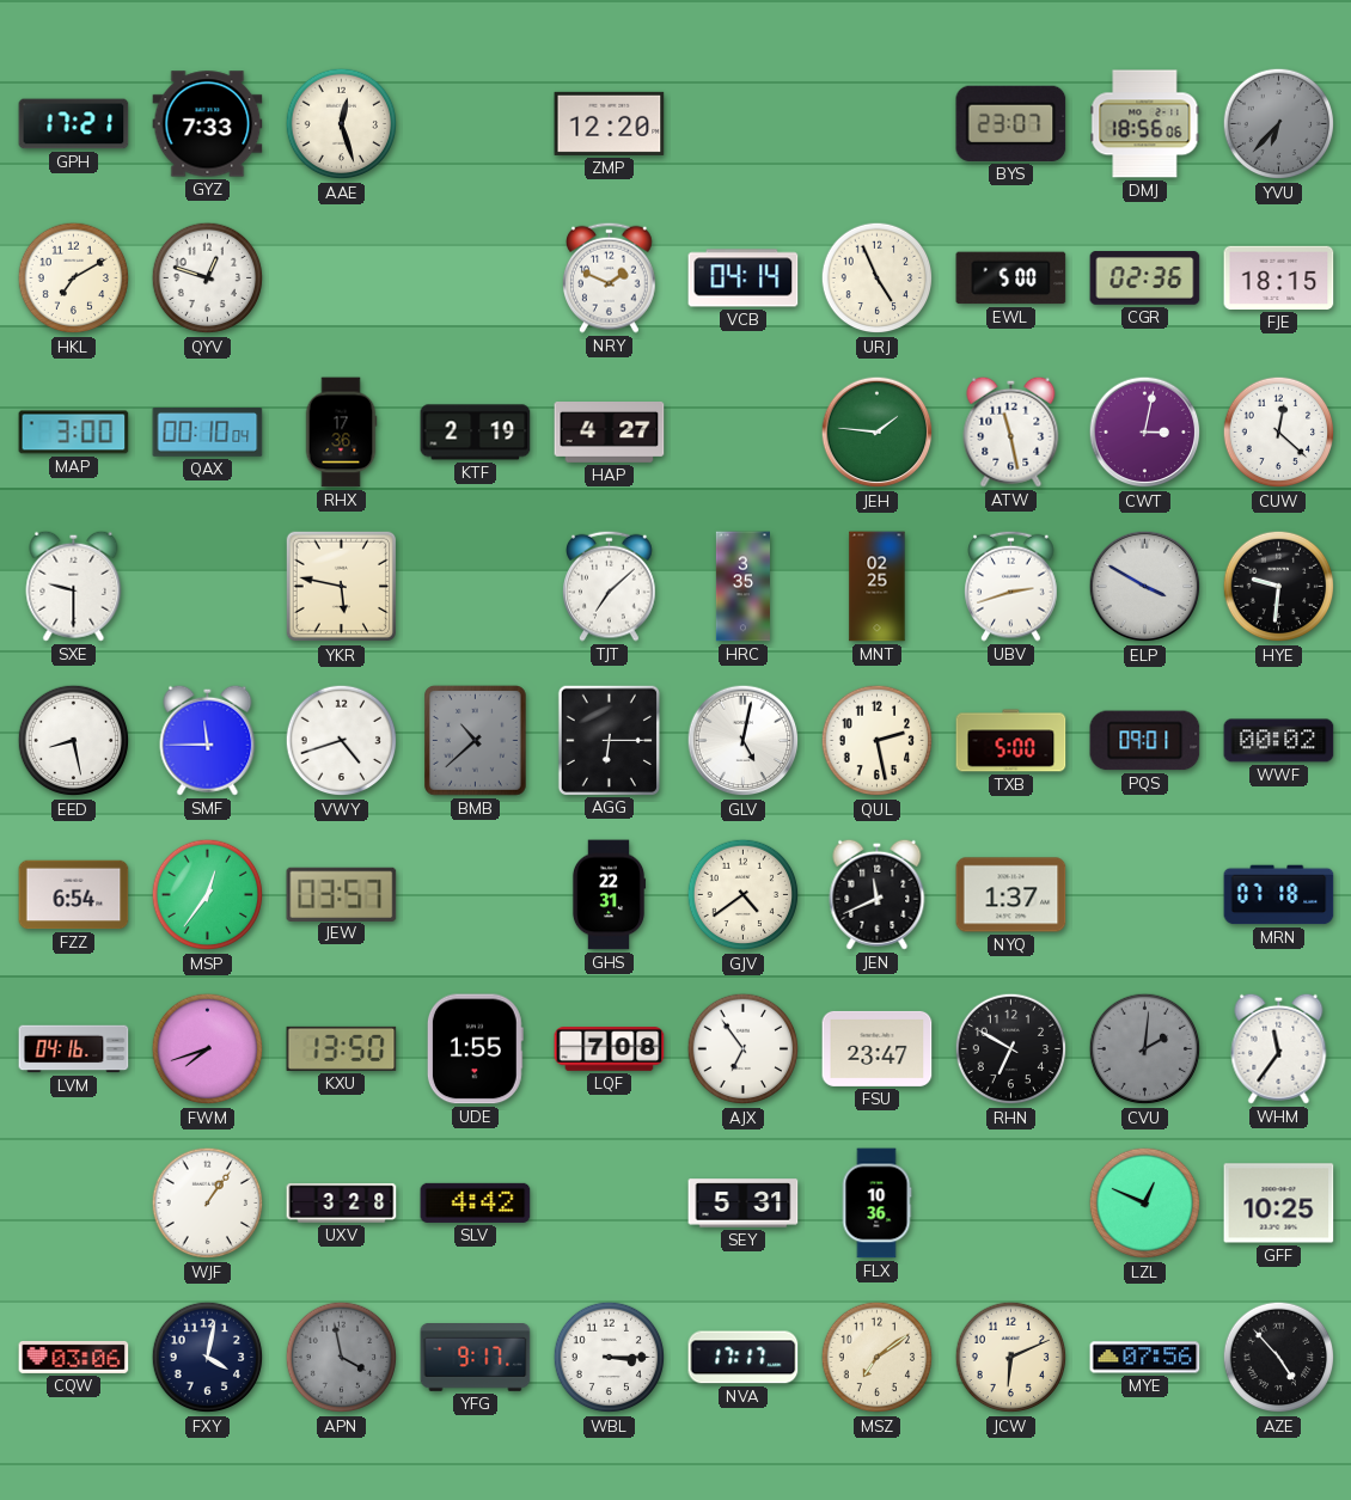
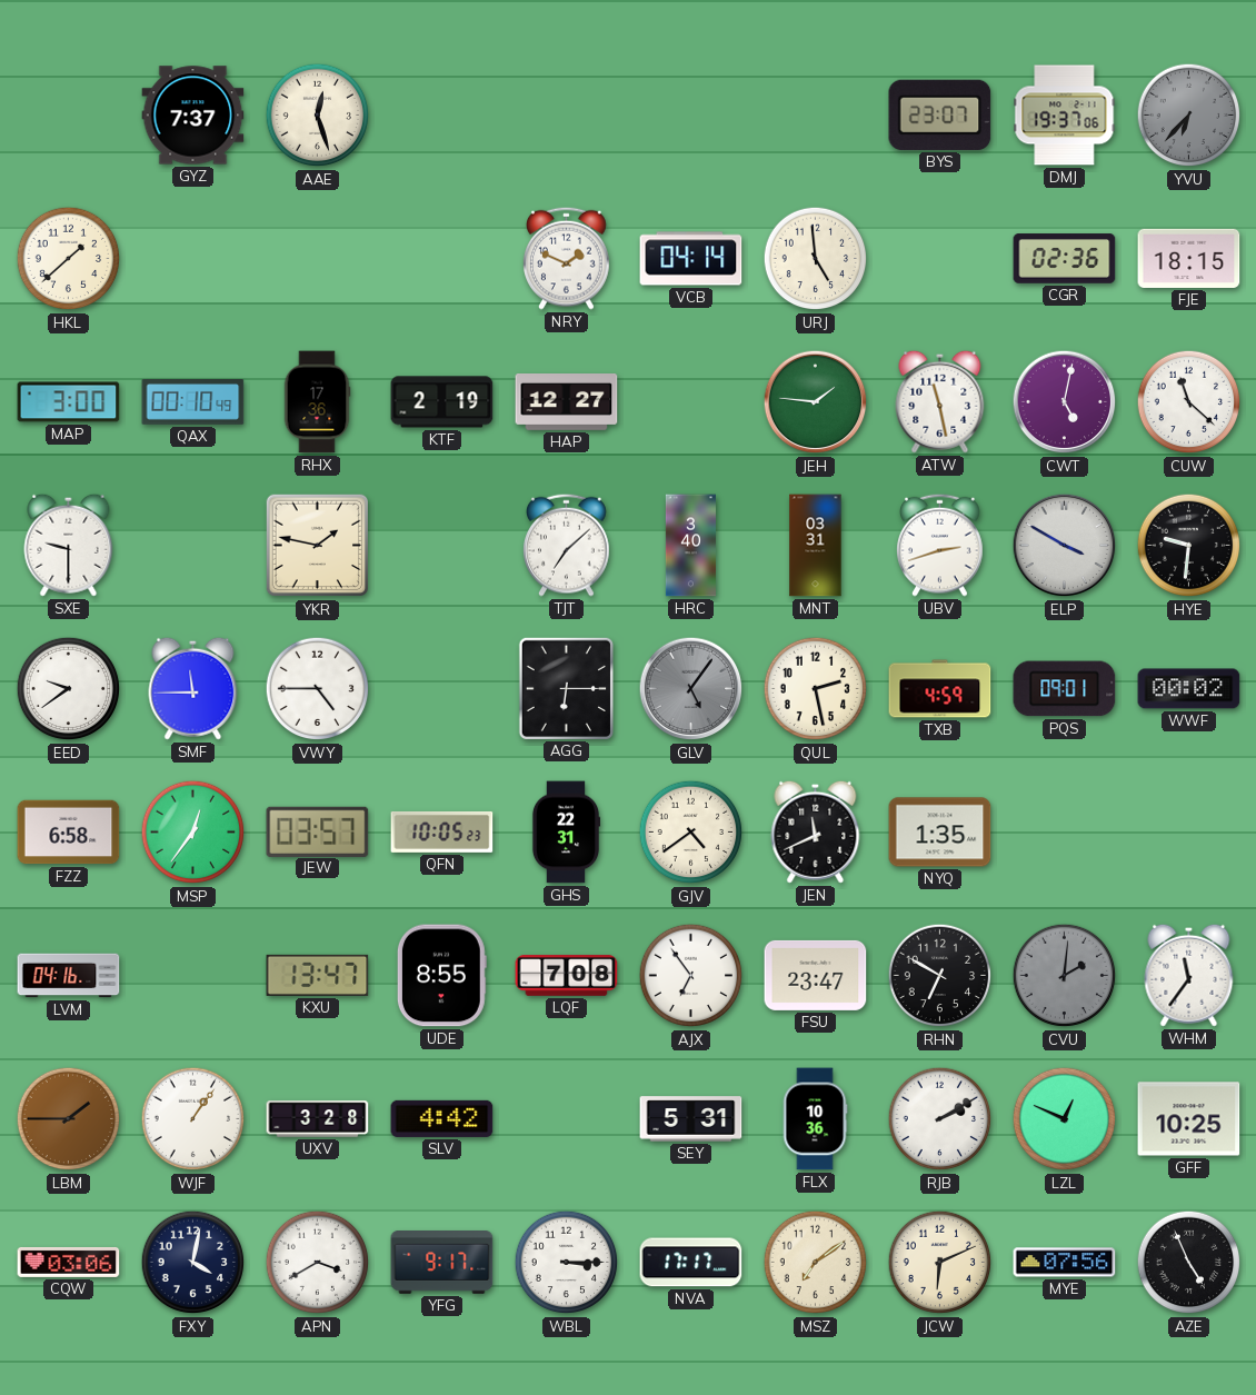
GPH: 17:21 -> none
GYZ: 7:33 -> 7:37
ZMP: 12:20 -> none
DMJ: 18:56 -> 19:37
HKL: 7:10 -> 1:38
QYV: 12:48 -> none
URJ: 4:56 -> 4:59
EWL: 5:00 -> none
QAX: 00:10:04 -> 00:10:49
HAP: 4:27 -> 12:27
CWT: 3:02 -> 5:02
CUW: 12:22 -> 11:22
YKR: 5:47 -> 1:47
HRC: 3:35 -> 3:40
MNT: 02:25 -> 03:31
EED: 8:28 -> 9:39
VWY: 4:42 -> 4:45
BMB: 10:38 -> none
GLV: 5:02 -> 5:06
GLV dial: white -> grey
TXB: 5:00 -> 4:59
FZZ: 6:54 -> 6:58
QFN: none -> 10:05
NYQ: 1:37 -> 1:35
MRN: 07:18 -> none
FWM: 7:42 -> none
KXU: 13:50 -> 13:47
UDE: 1:55 -> 8:55
LBM: none -> 1:45
RJB: none -> 2:10
APN: 3:58 -> 3:40
APN dial: grey -> white
AZE: 4:53 -> 4:56
